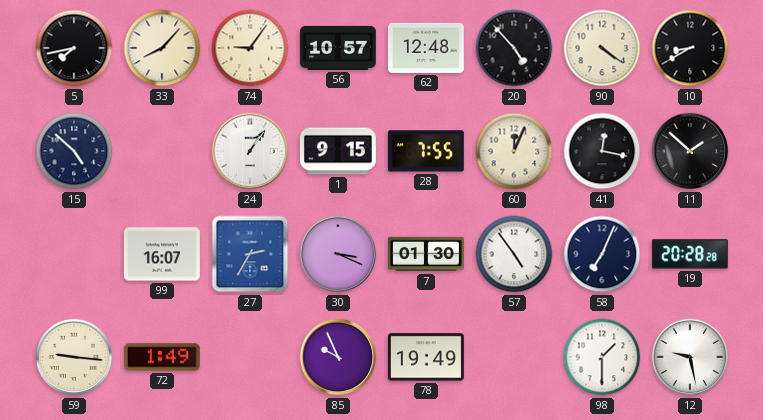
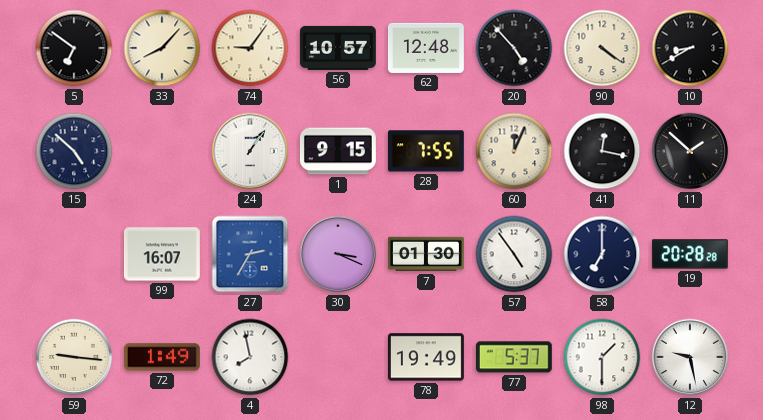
5: 7:43 -> 6:51
58: 7:04 -> 7:00
4: none -> 7:58
85: 9:56 -> none
77: none -> 5:37
